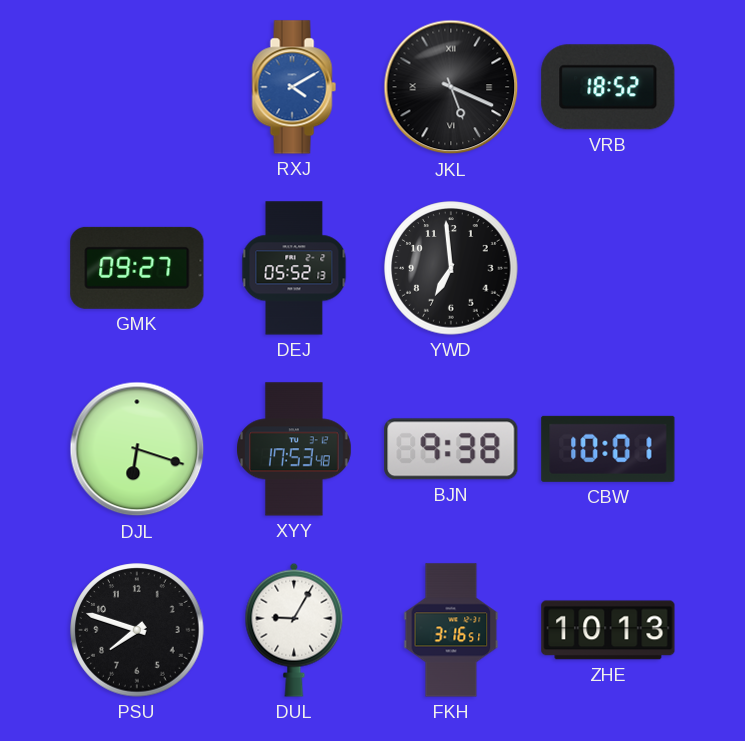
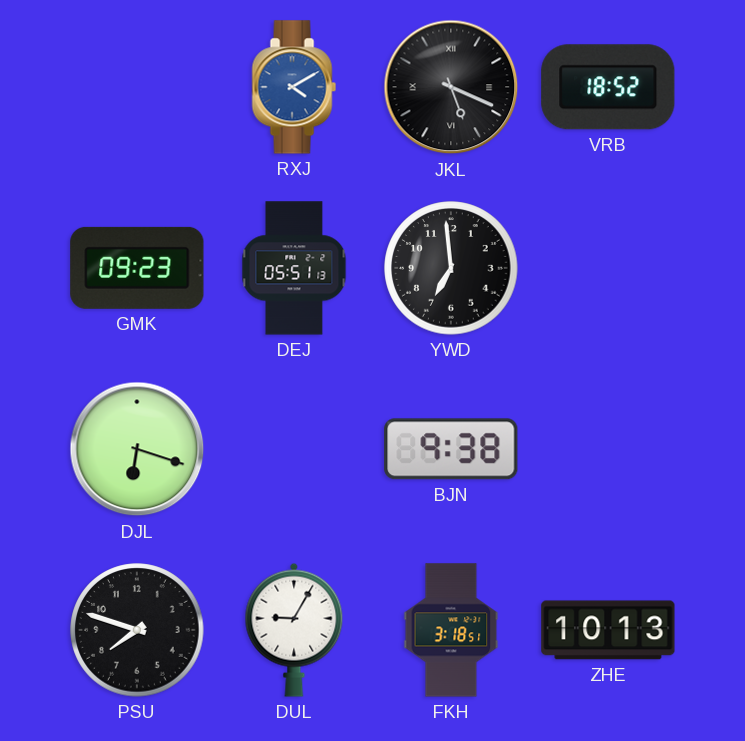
GMK: 09:27 -> 09:23
DEJ: 05:52 -> 05:51
XYY: 17:53 -> none
CBW: 10:01 -> none
FKH: 3:16 -> 3:18
